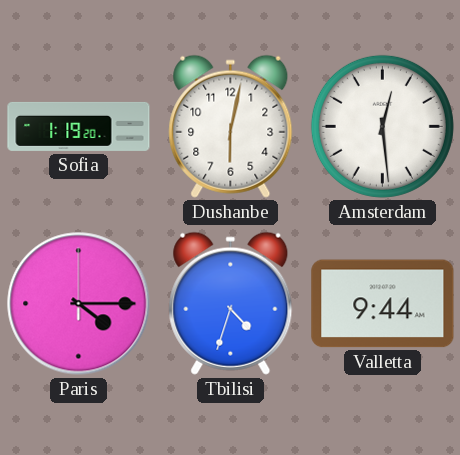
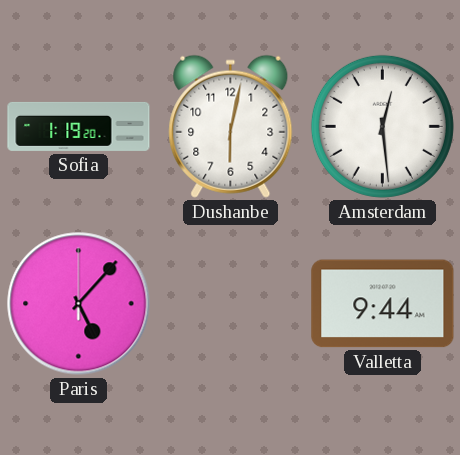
Paris: 4:15 -> 5:07
Tbilisi: 4:33 -> none
